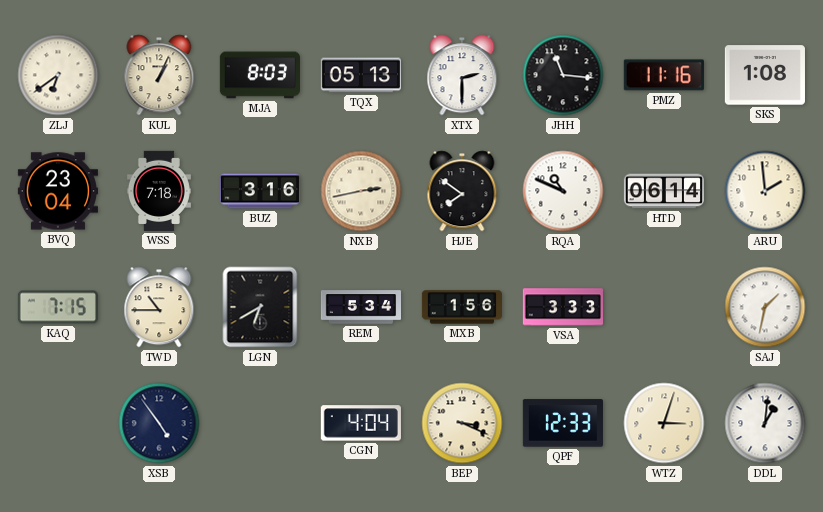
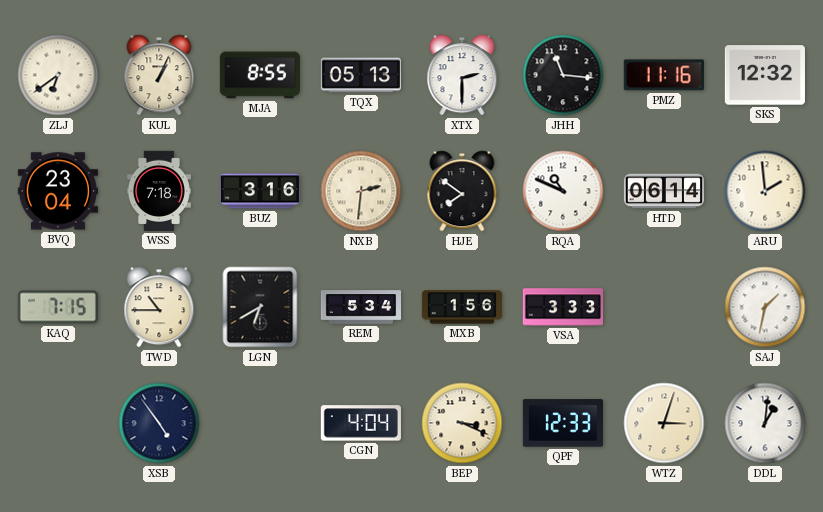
MJA: 8:03 -> 8:55
SKS: 1:08 -> 12:32
NXB: 2:43 -> 2:31
